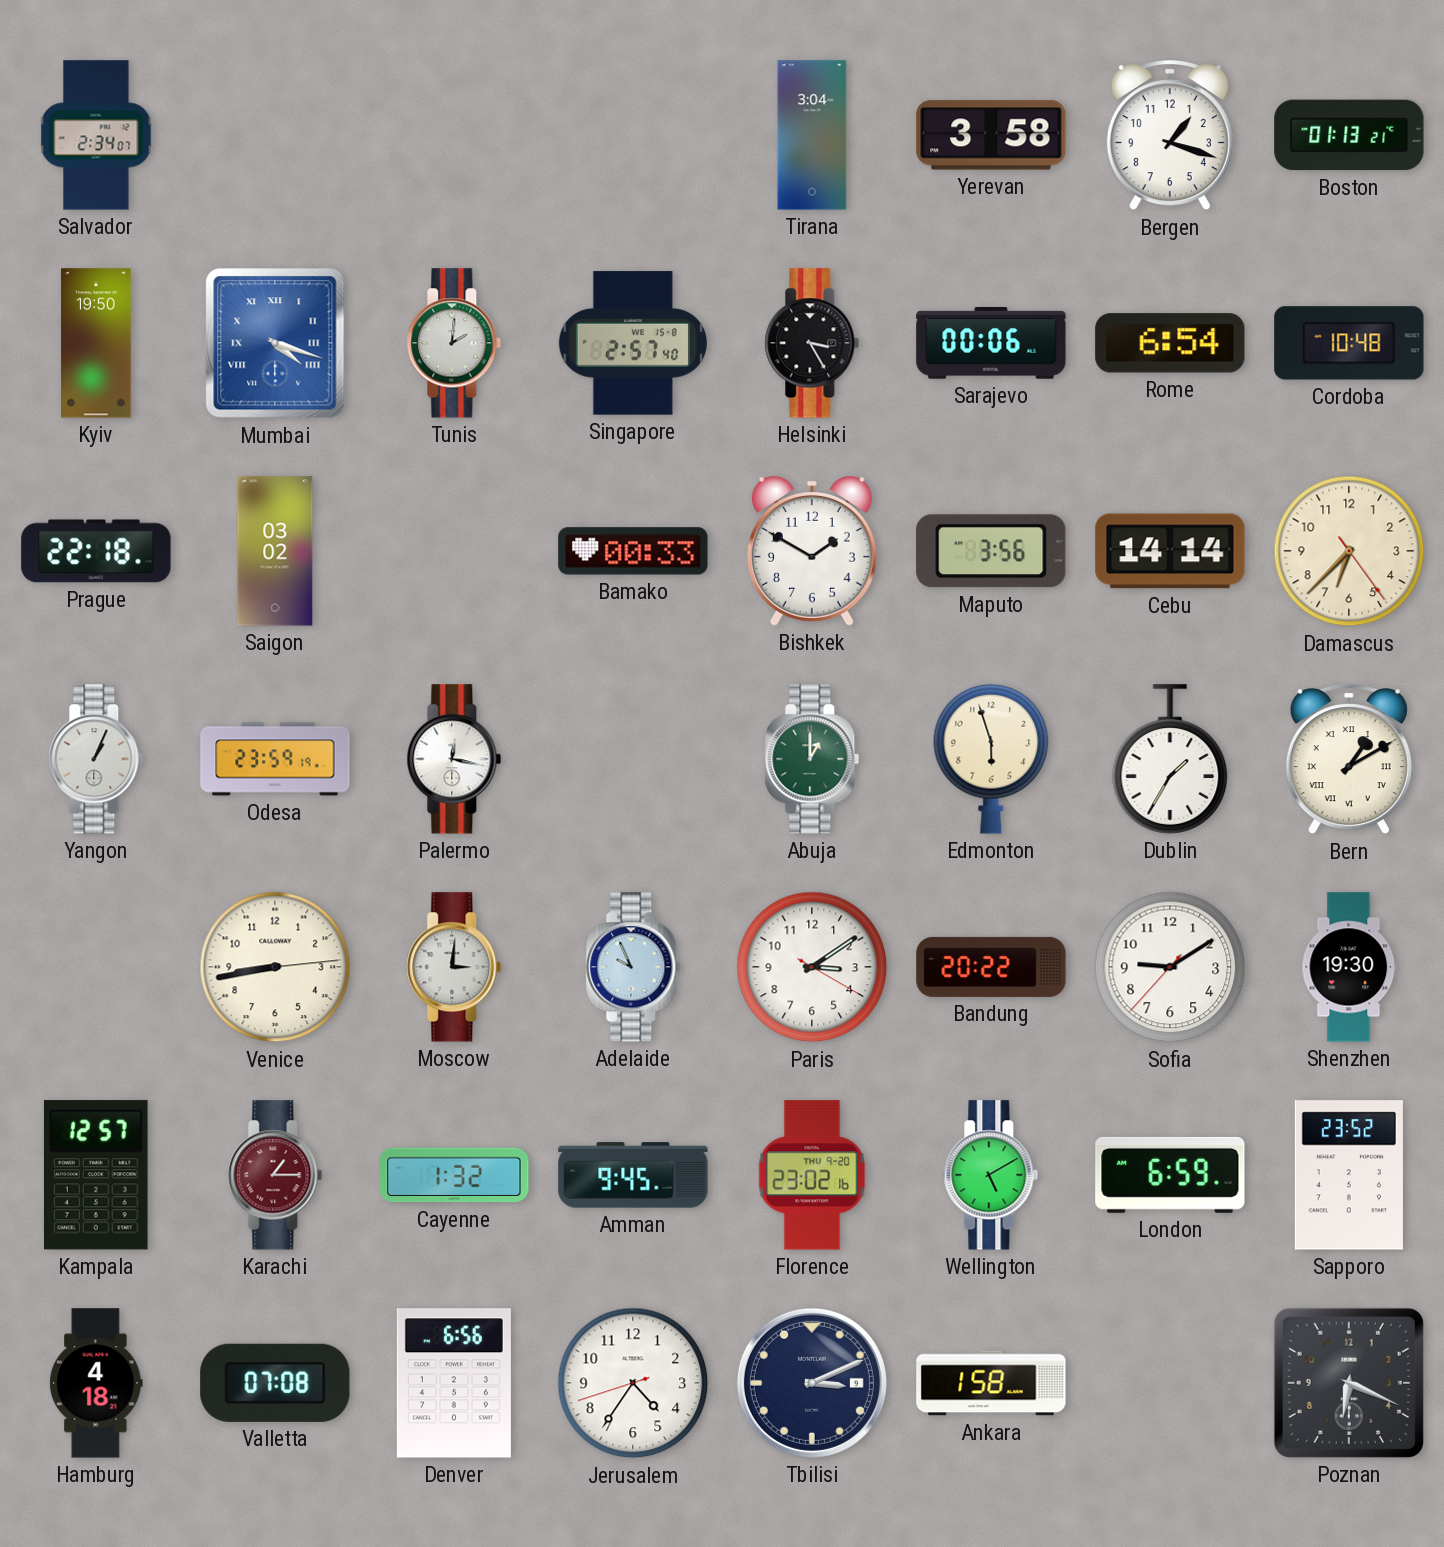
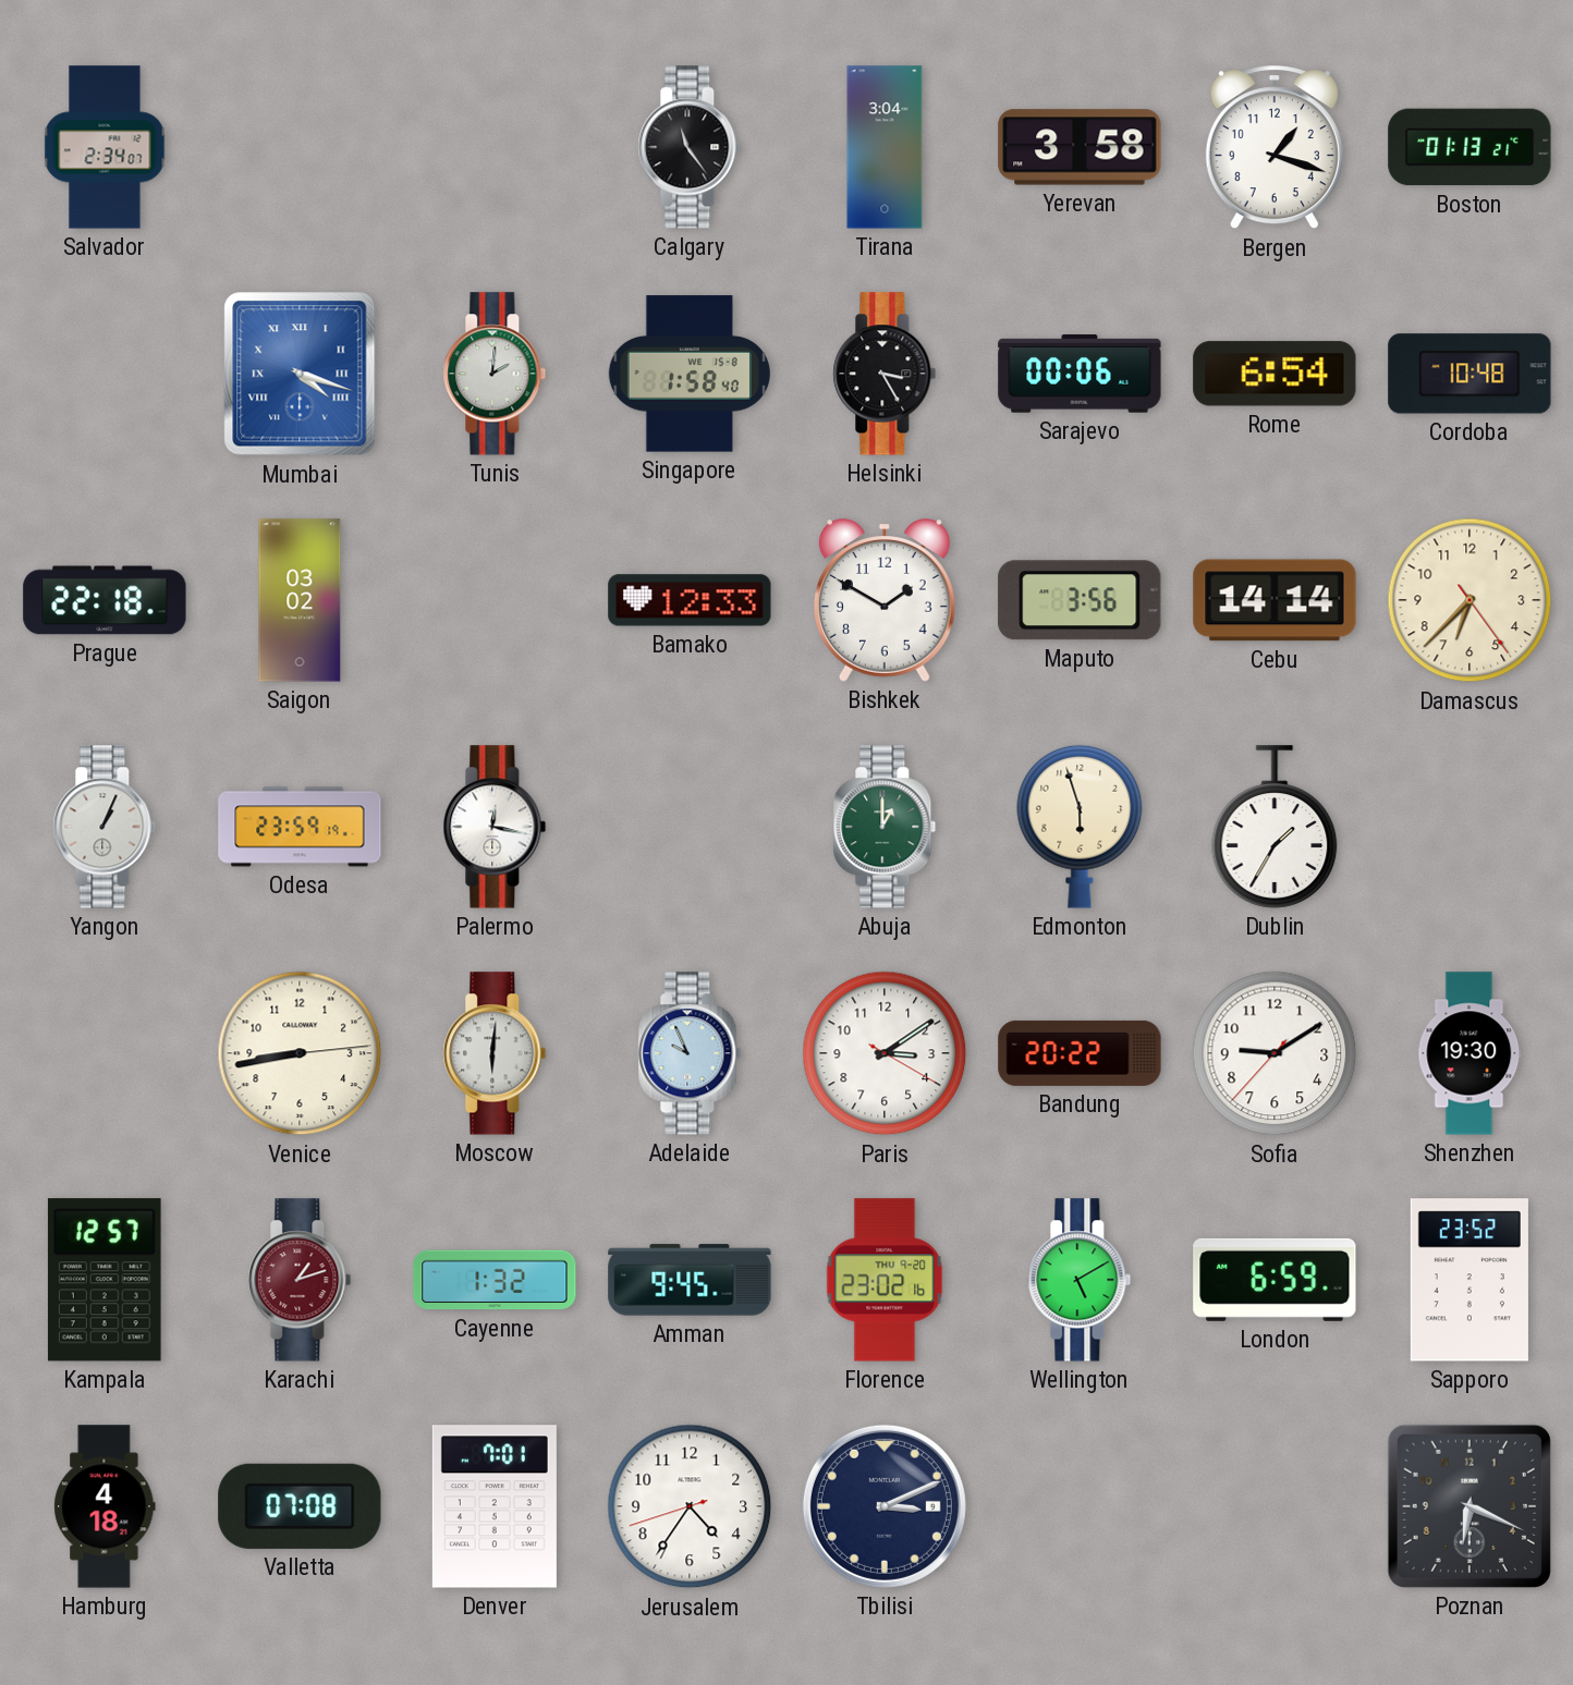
Calgary: none -> 11:24
Kyiv: 19:50 -> none
Singapore: 2:57 -> 1:58
Bamako: 00:33 -> 12:33
Bern: 1:10 -> none
Moscow: 3:01 -> 6:01
Karachi: 1:15 -> 1:12
Denver: 6:56 -> 7:01
Ankara: 1:58 -> none
